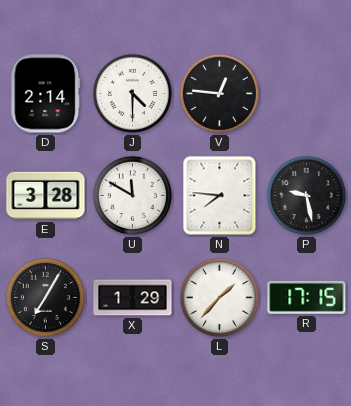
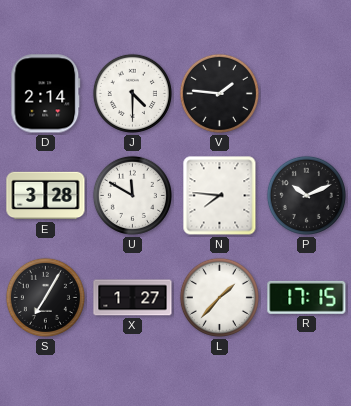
V: 12:46 -> 1:46
P: 9:28 -> 10:11
X: 1:29 -> 1:27
